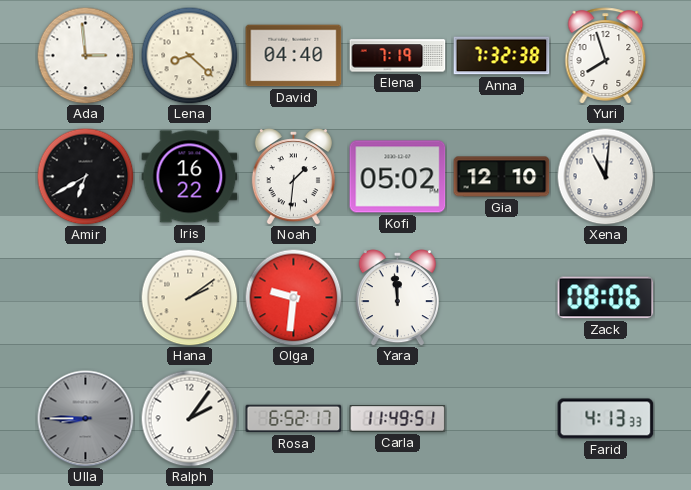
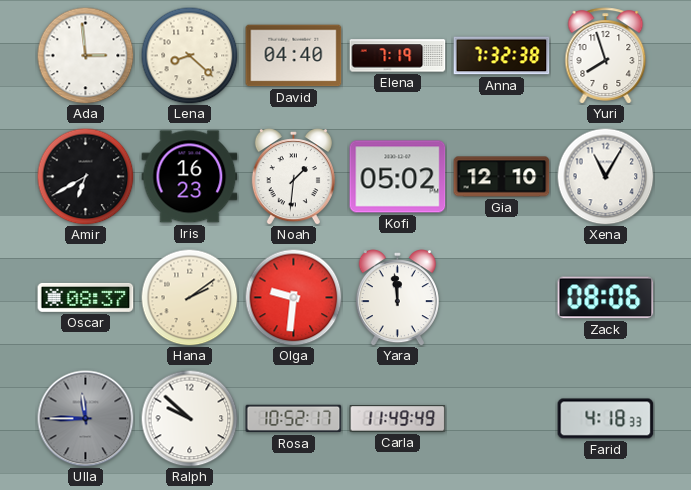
Iris: 16:22 -> 16:23
Xena: 11:01 -> 11:05
Oscar: none -> 08:37
Ulla: 8:45 -> 11:45
Ralph: 2:06 -> 9:52
Rosa: 6:52 -> 10:52
Carla: 11:49:51 -> 11:49:49
Farid: 4:13 -> 4:18
